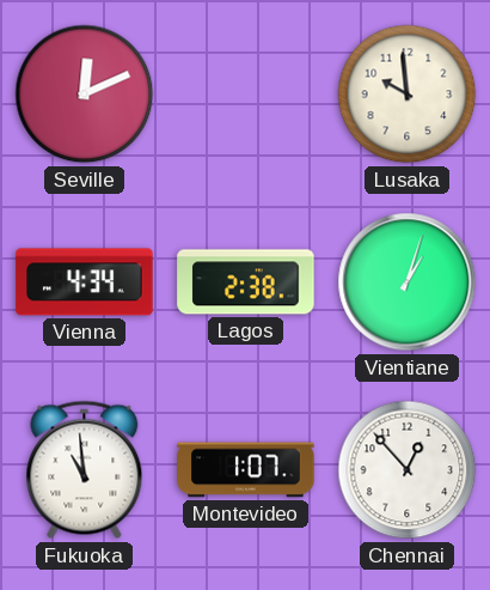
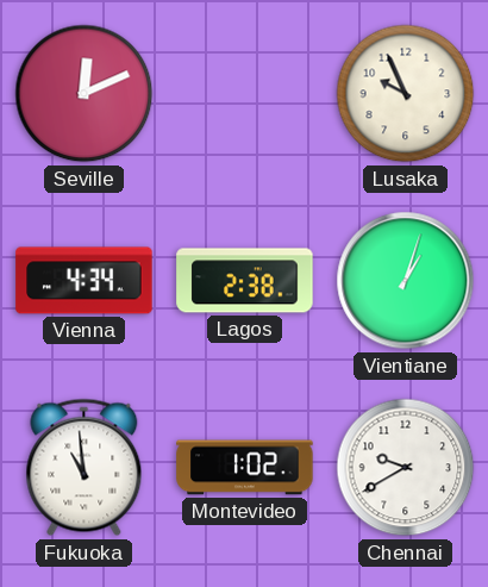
Lusaka: 9:59 -> 9:56
Montevideo: 1:07 -> 1:02
Chennai: 12:53 -> 9:40
